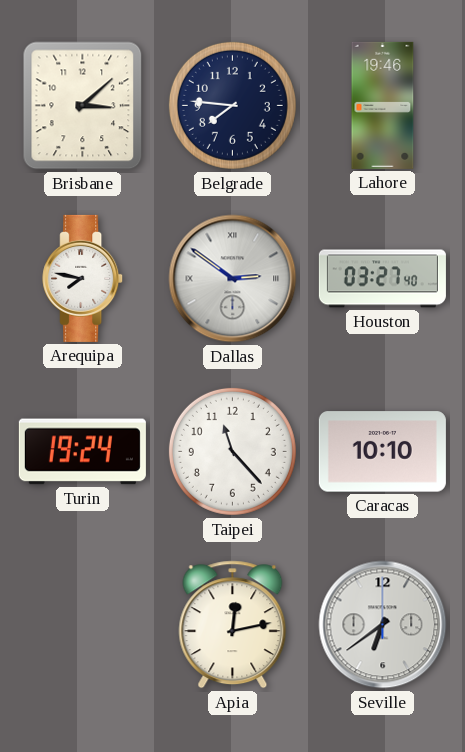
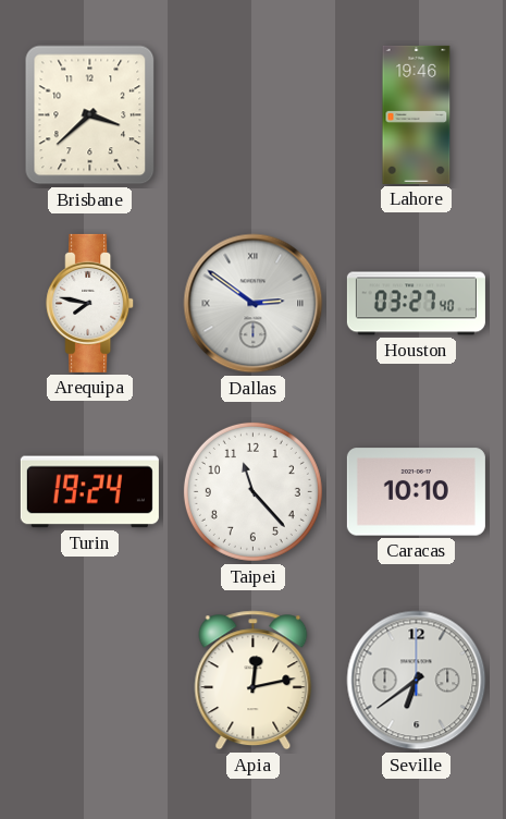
Brisbane: 3:08 -> 3:38
Belgrade: 7:46 -> none
